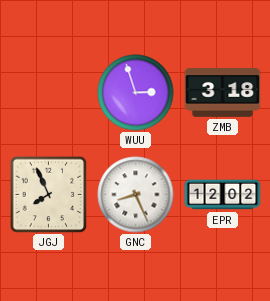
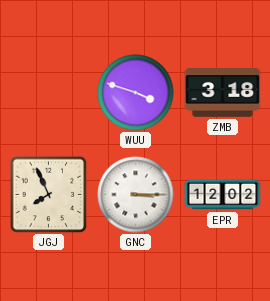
WUU: 2:57 -> 3:48
GNC: 8:26 -> 3:15
